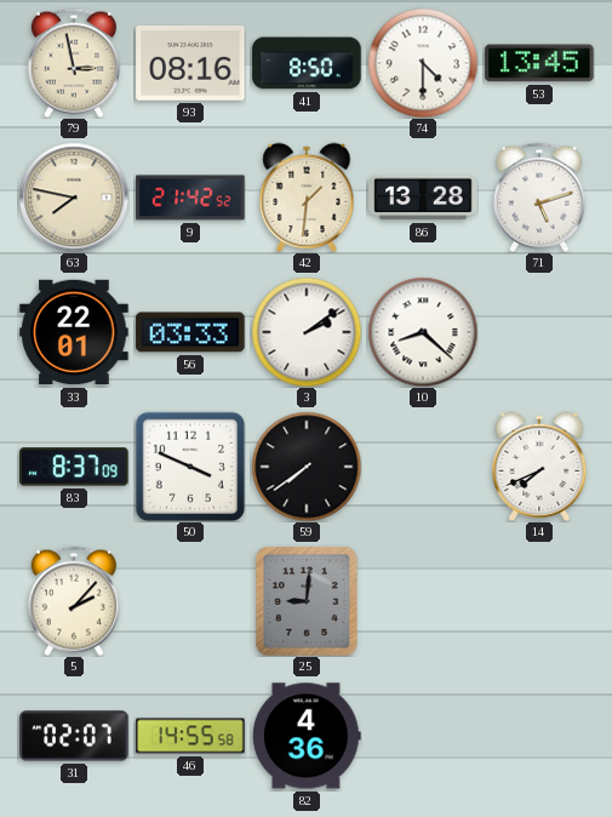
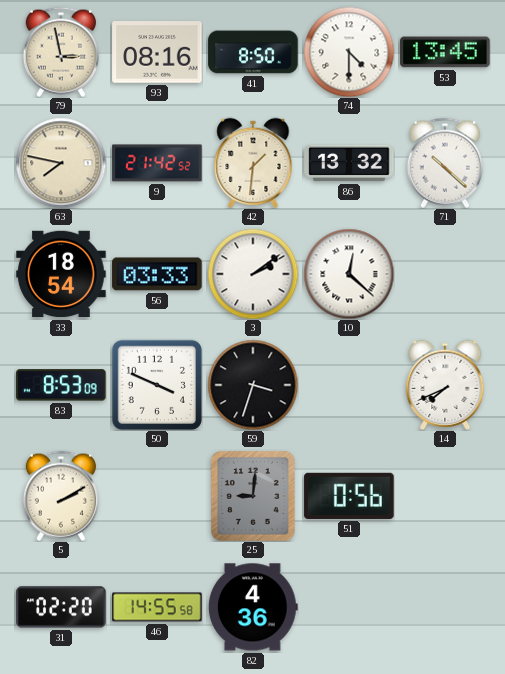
86: 13:28 -> 13:32
71: 5:12 -> 10:22
33: 22:01 -> 18:54
10: 8:22 -> 12:22
83: 8:37 -> 8:53
59: 7:39 -> 3:33
5: 2:07 -> 2:10
51: none -> 0:56
31: 02:07 -> 02:20
